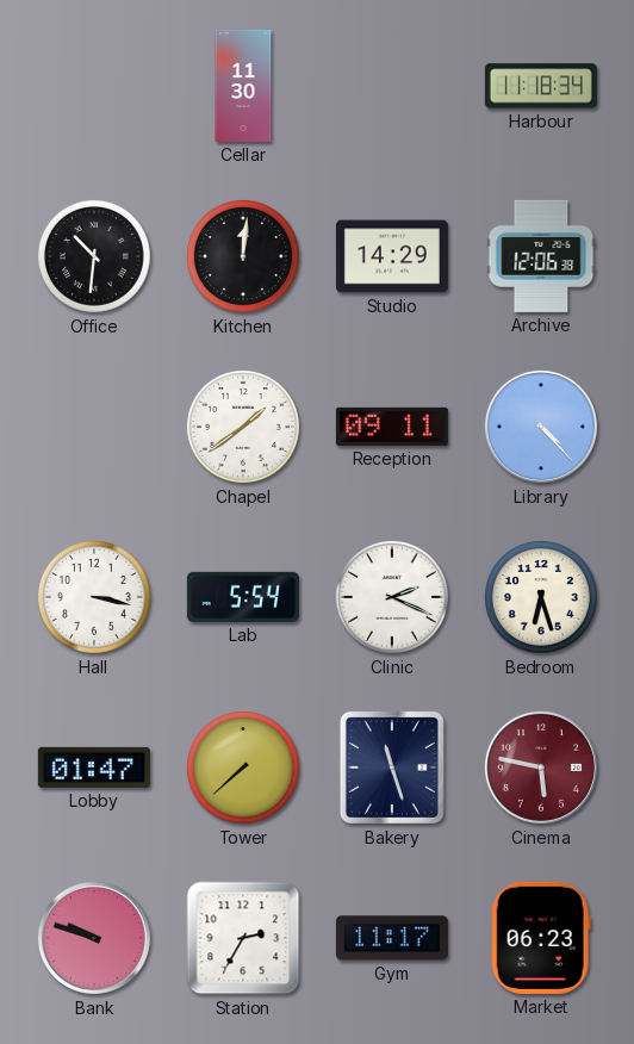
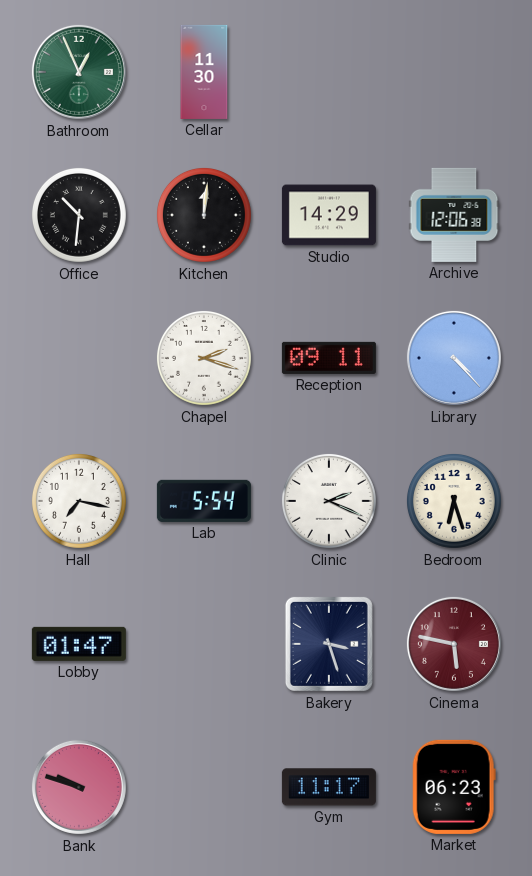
Bathroom: none -> 12:56
Harbour: 11:18 -> none
Chapel: 1:39 -> 2:18
Hall: 3:17 -> 7:17
Tower: 7:38 -> none
Bakery: 11:27 -> 3:27
Station: 2:35 -> none
